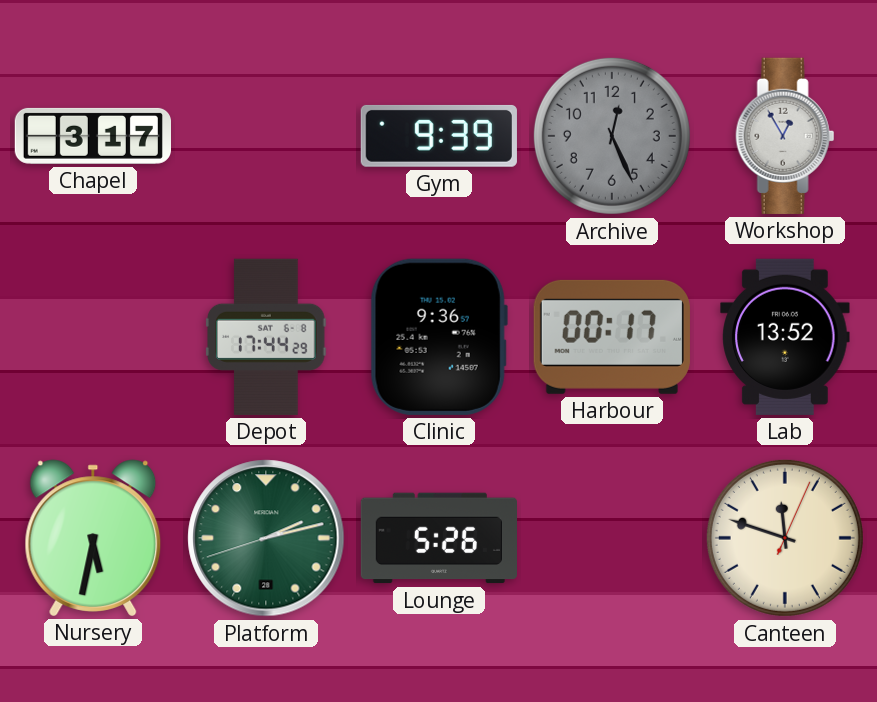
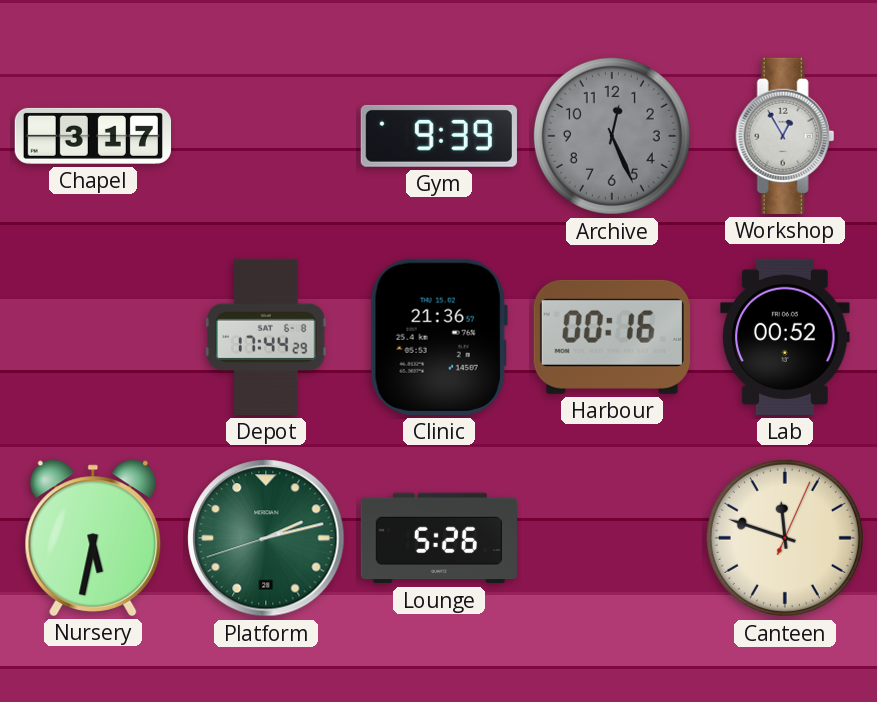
Clinic: 9:36 -> 21:36
Harbour: 00:17 -> 00:16
Lab: 13:52 -> 00:52
